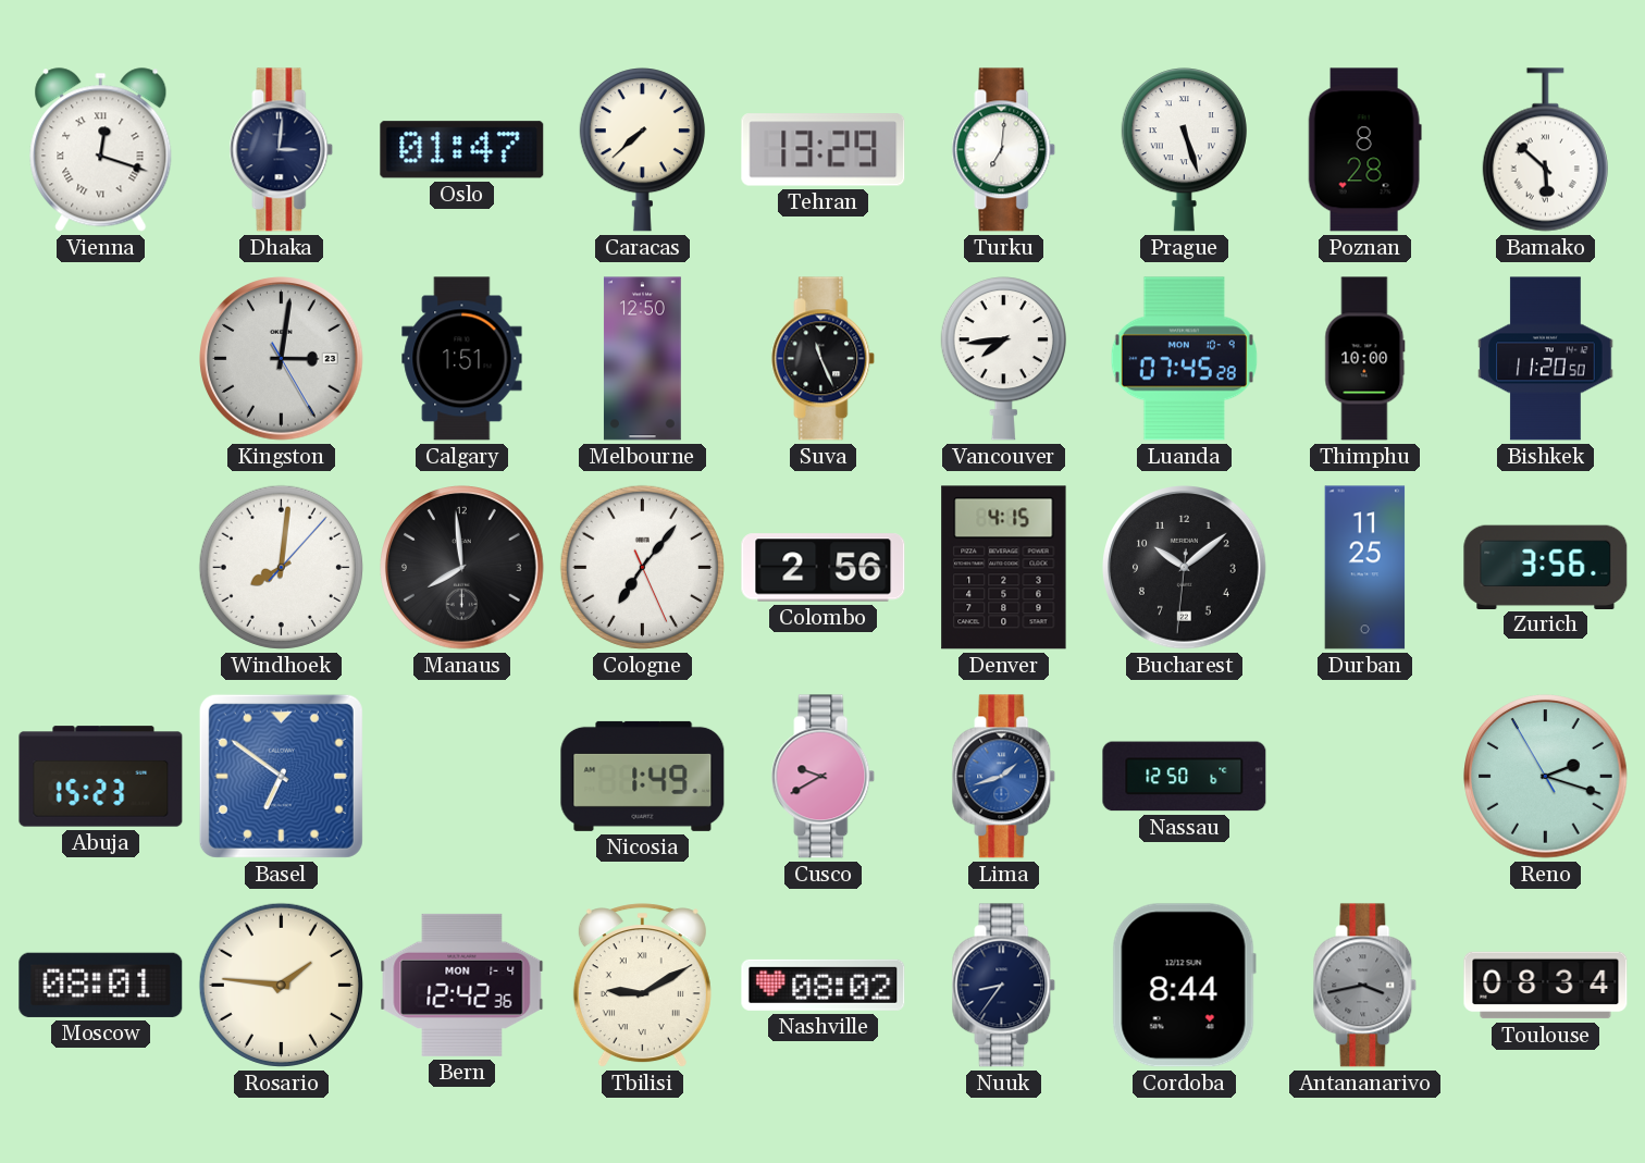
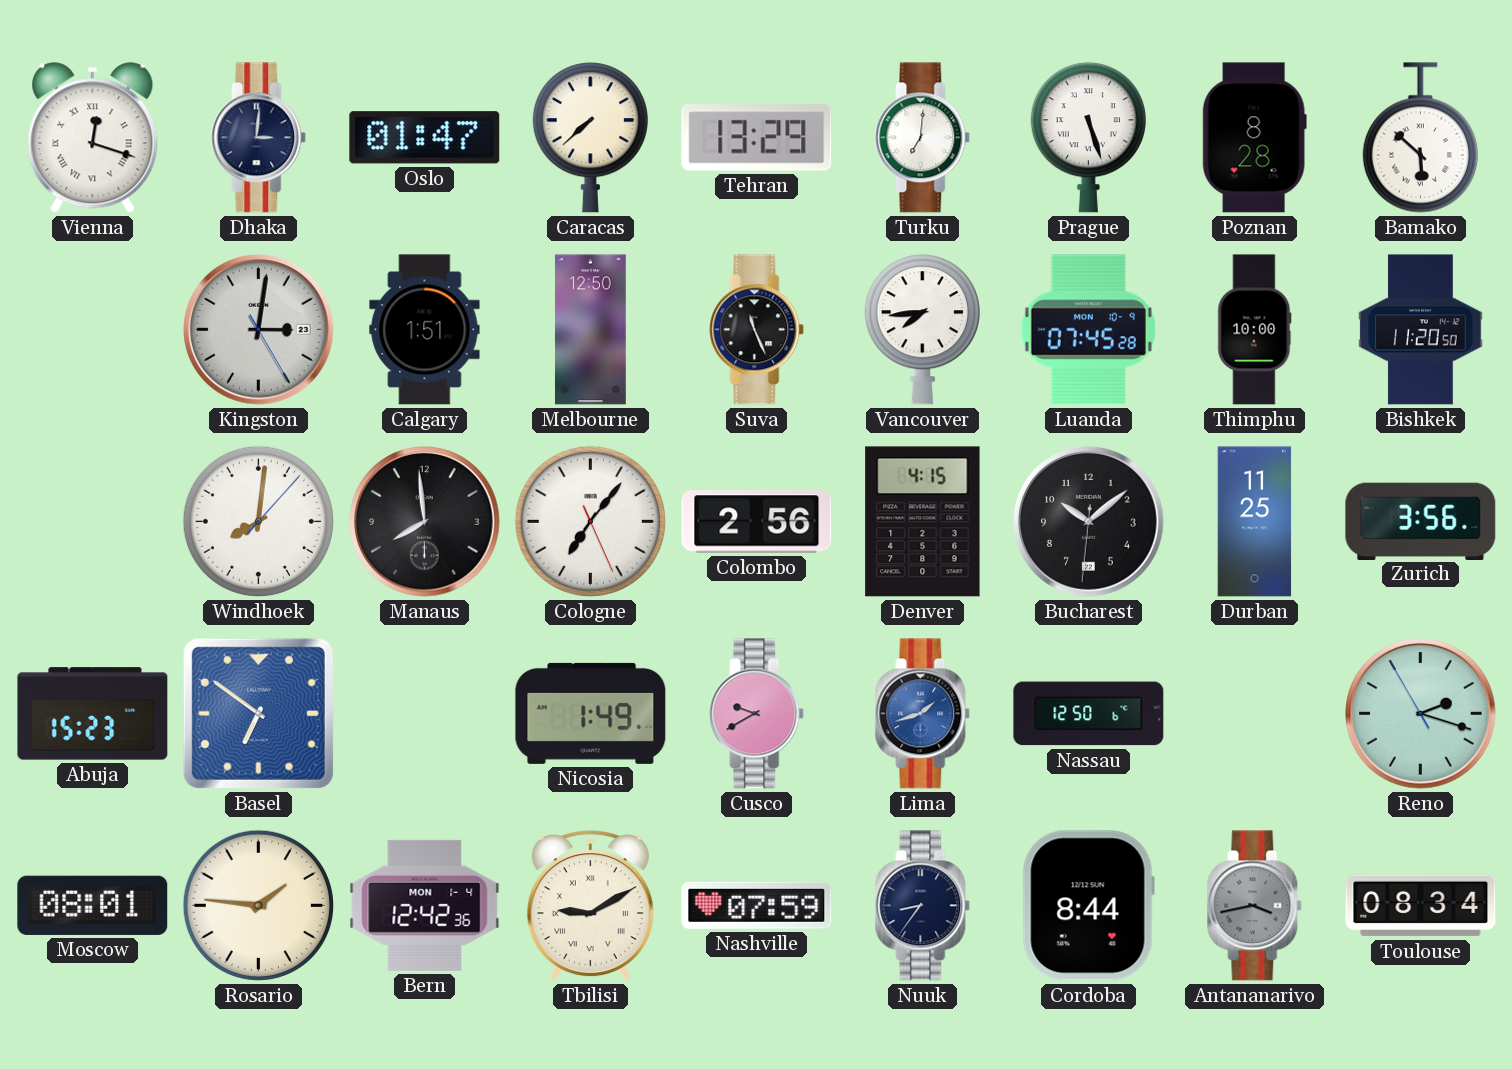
Nashville: 08:02 -> 07:59
